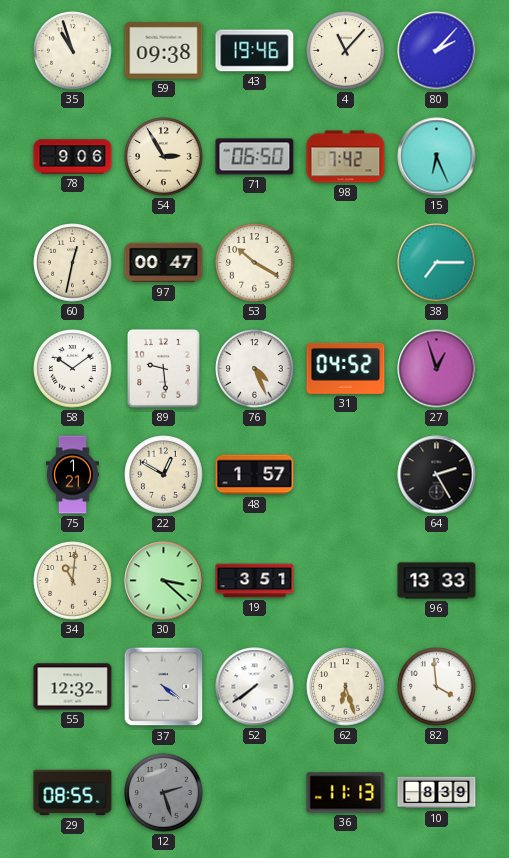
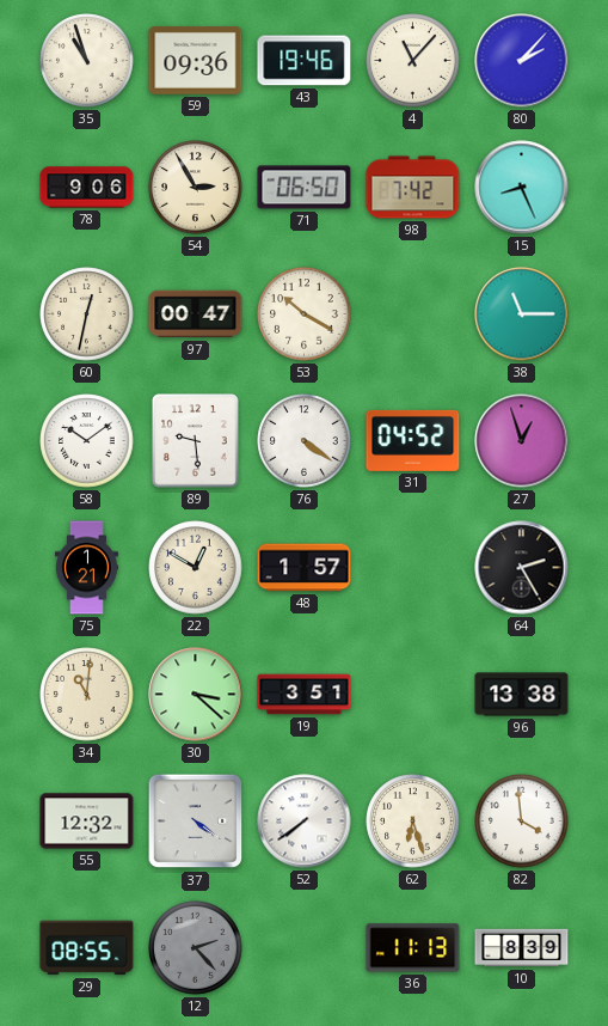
59: 09:38 -> 09:36
15: 6:26 -> 8:26
38: 7:15 -> 11:15
76: 4:26 -> 4:21
96: 13:33 -> 13:38
12: 2:27 -> 2:23
